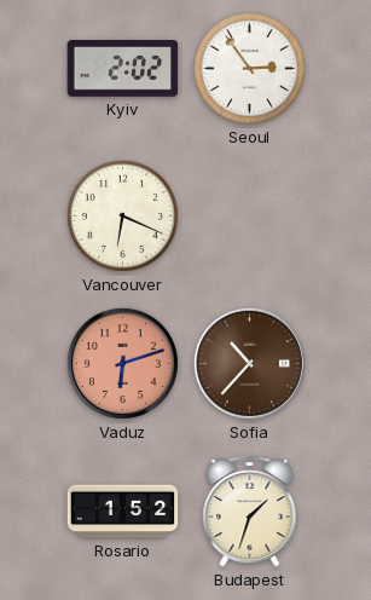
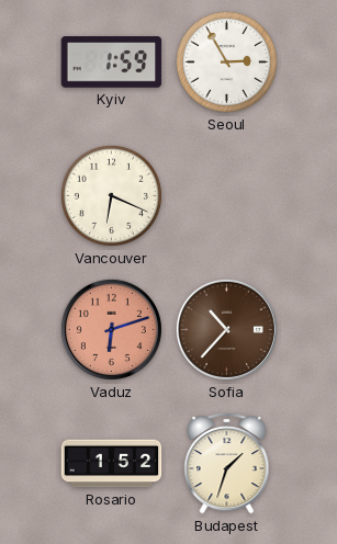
Kyiv: 2:02 -> 1:59
Seoul: 2:54 -> 2:55
